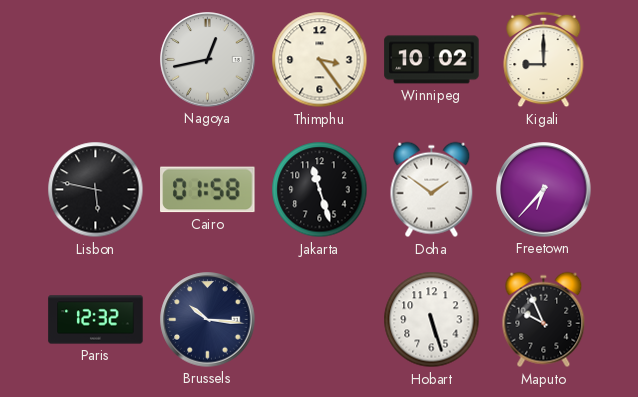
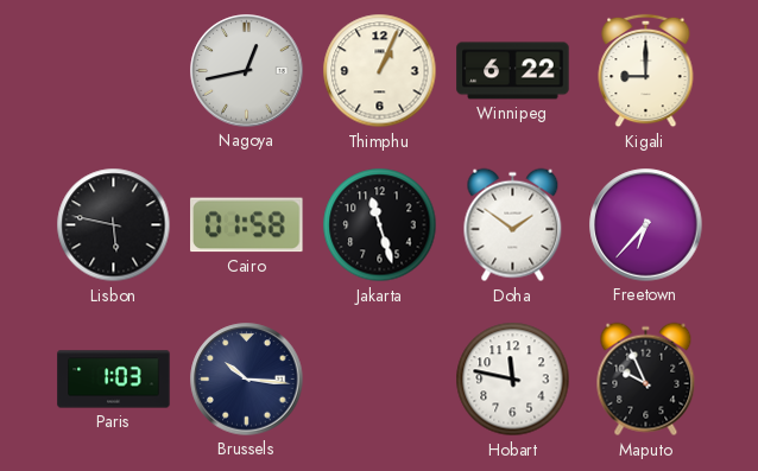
Thimphu: 3:24 -> 1:04
Winnipeg: 10:02 -> 6:22
Paris: 12:32 -> 1:03
Hobart: 5:27 -> 11:47
